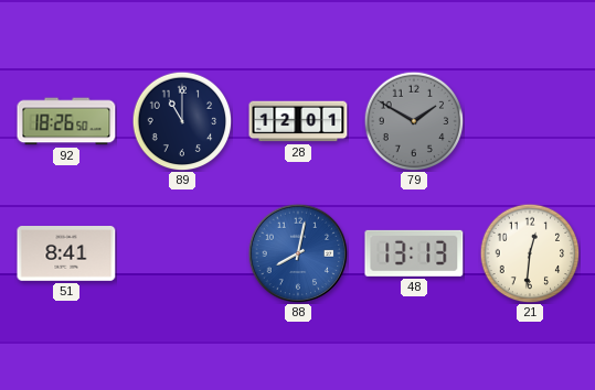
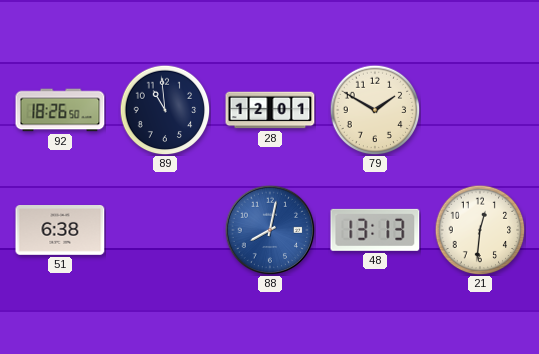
89: 11:00 -> 10:59
79 dial: grey -> cream
51: 8:41 -> 6:38
